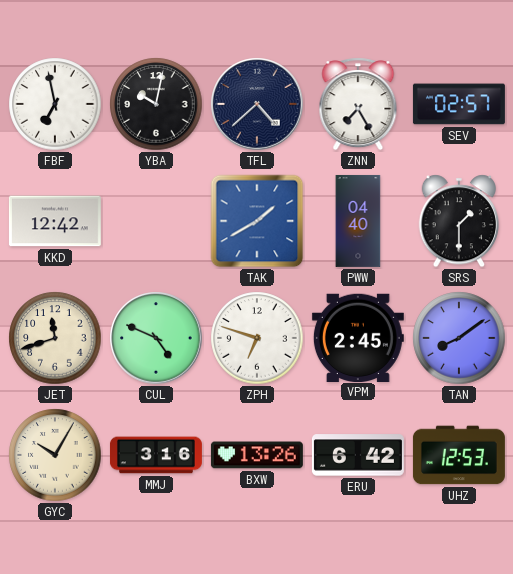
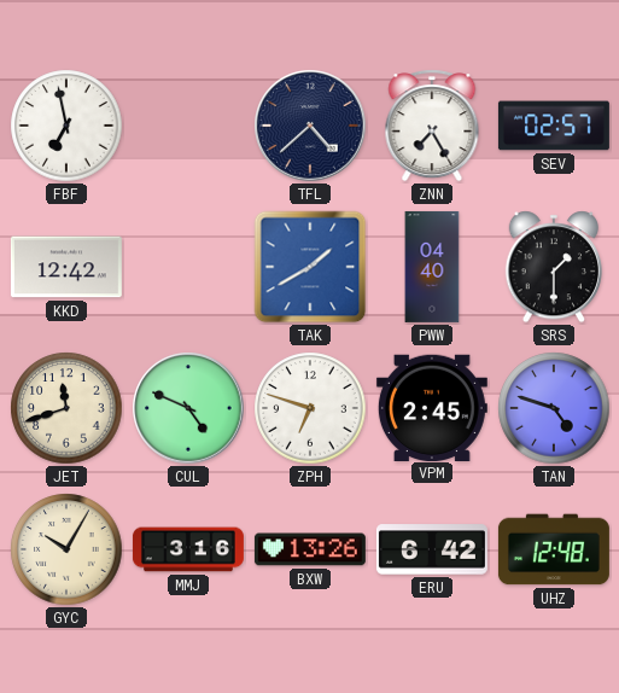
YBA: 10:02 -> none
TAN: 8:09 -> 4:48
UHZ: 12:53 -> 12:48
